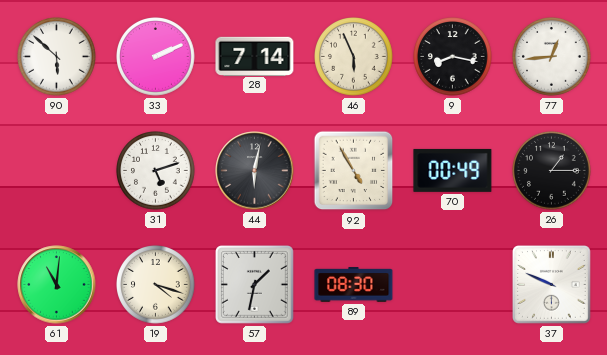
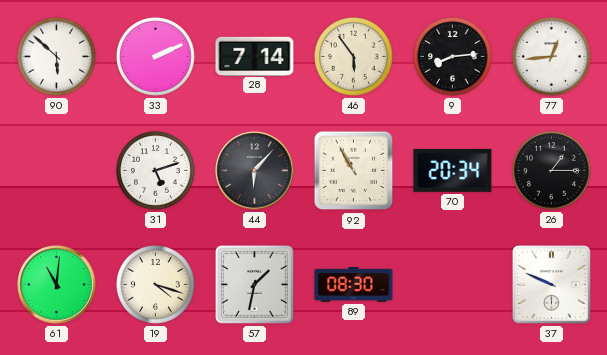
46: 5:56 -> 5:54
9: 8:17 -> 8:14
44: 6:02 -> 6:07
92: 4:55 -> 10:55
70: 00:49 -> 20:34
